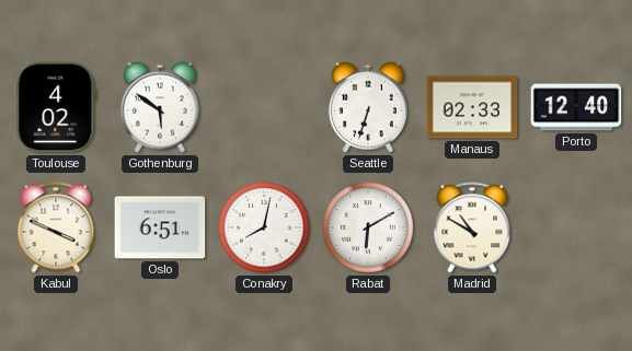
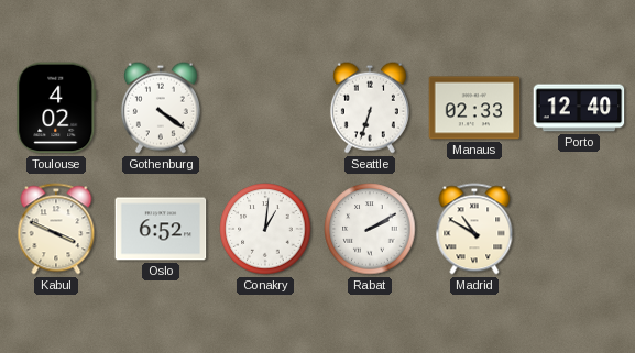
Gothenburg: 5:51 -> 4:21
Oslo: 6:51 -> 6:52
Conakry: 8:02 -> 1:01
Rabat: 6:10 -> 2:10
